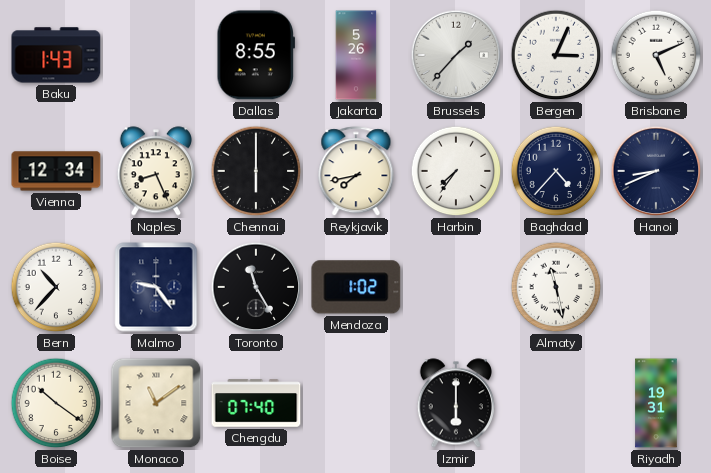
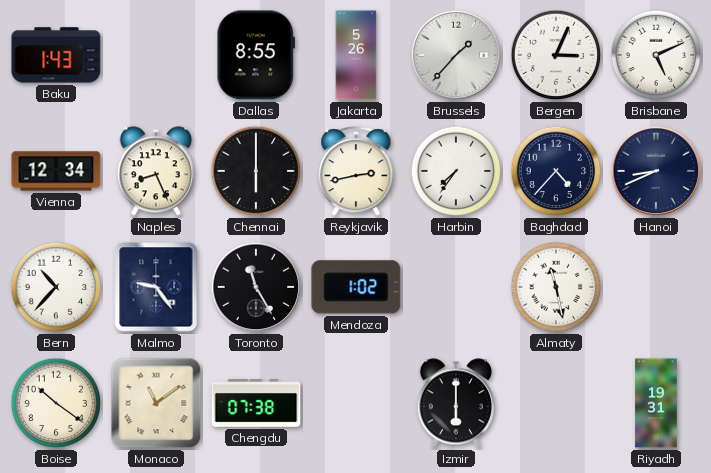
Reykjavik: 7:43 -> 2:43
Chengdu: 07:40 -> 07:38
